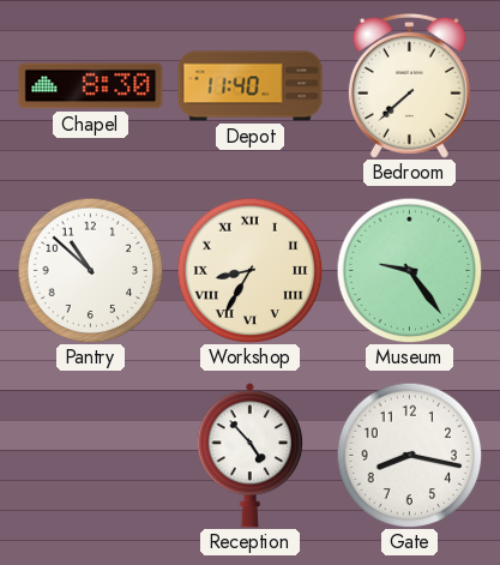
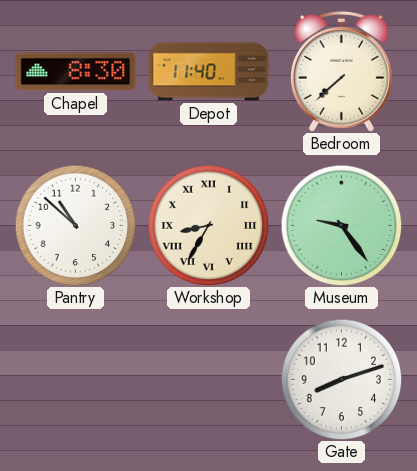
Reception: 4:53 -> none
Gate: 8:17 -> 8:12
